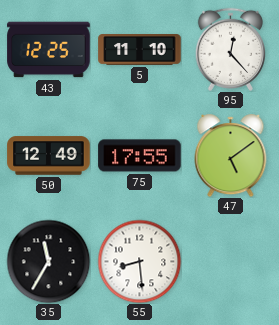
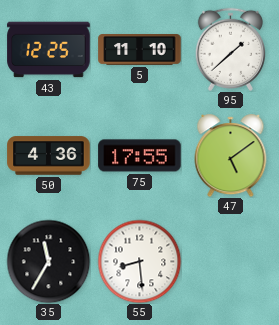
95: 12:23 -> 1:38
50: 12:49 -> 4:36
